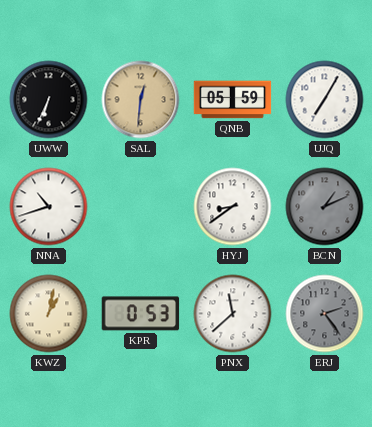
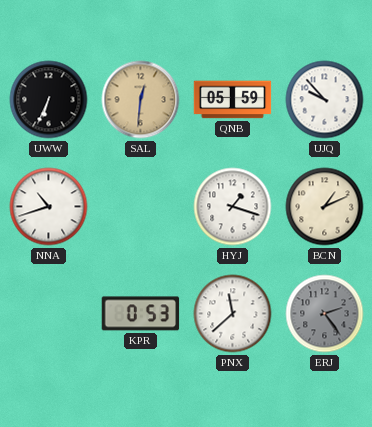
UJQ: 7:05 -> 9:53
HYJ: 8:39 -> 1:18
BCN dial: grey -> cream
KWZ: 1:02 -> none
